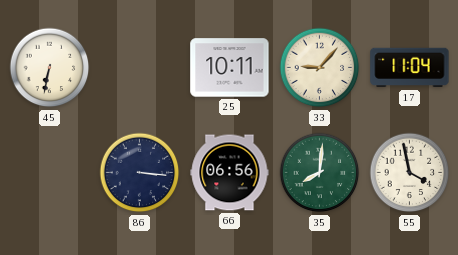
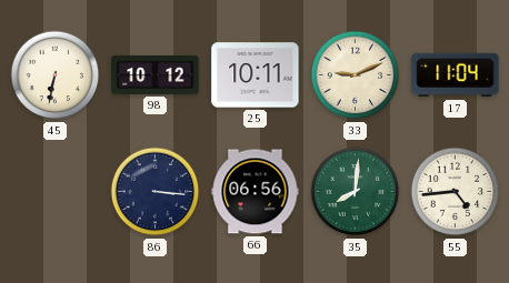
98: none -> 10:12
33: 9:07 -> 9:11
55: 3:58 -> 4:44
